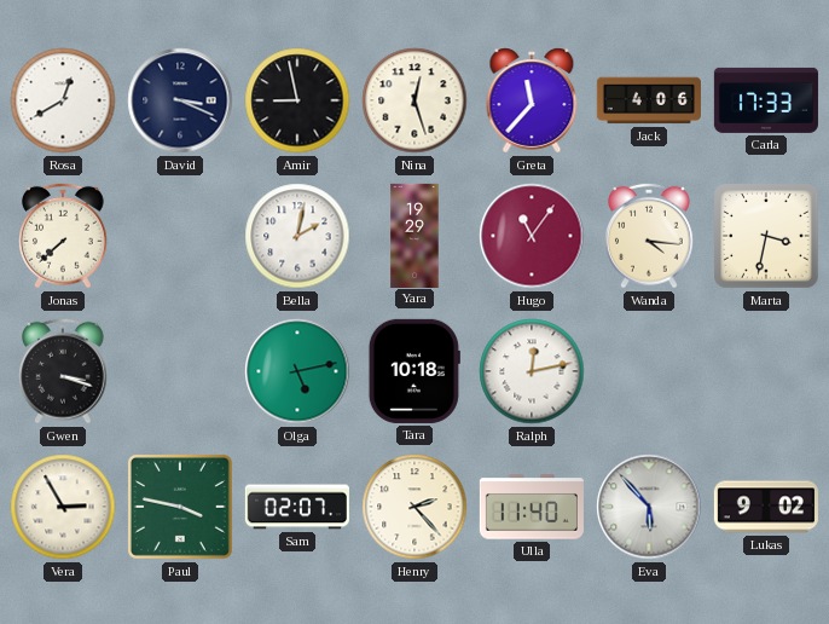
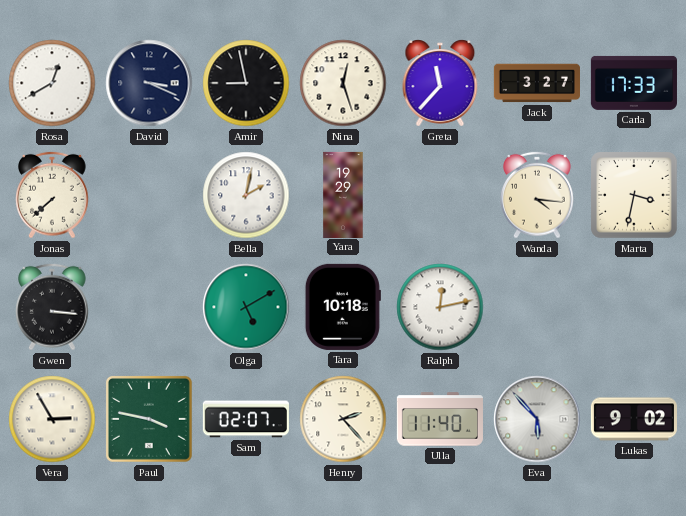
Jack: 4:06 -> 3:27
Hugo: 11:06 -> none
Gwen: 3:18 -> 3:16
Olga: 5:13 -> 5:10
